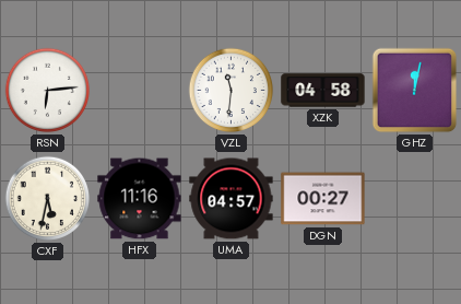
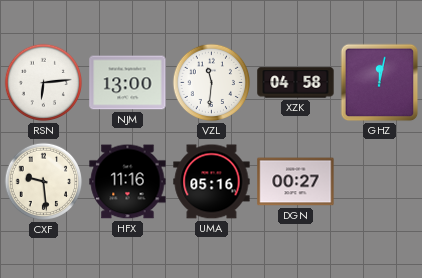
NJM: none -> 13:00
CXF: 5:32 -> 9:29
UMA: 04:57 -> 05:16
